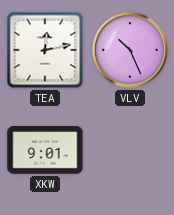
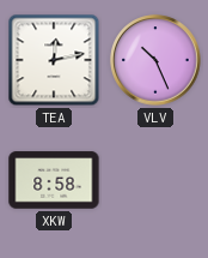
XKW: 9:01 -> 8:58
